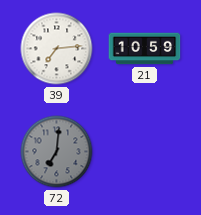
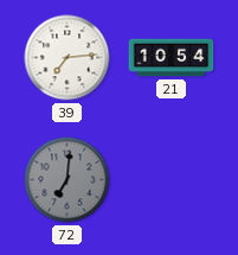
21: 10:59 -> 10:54
